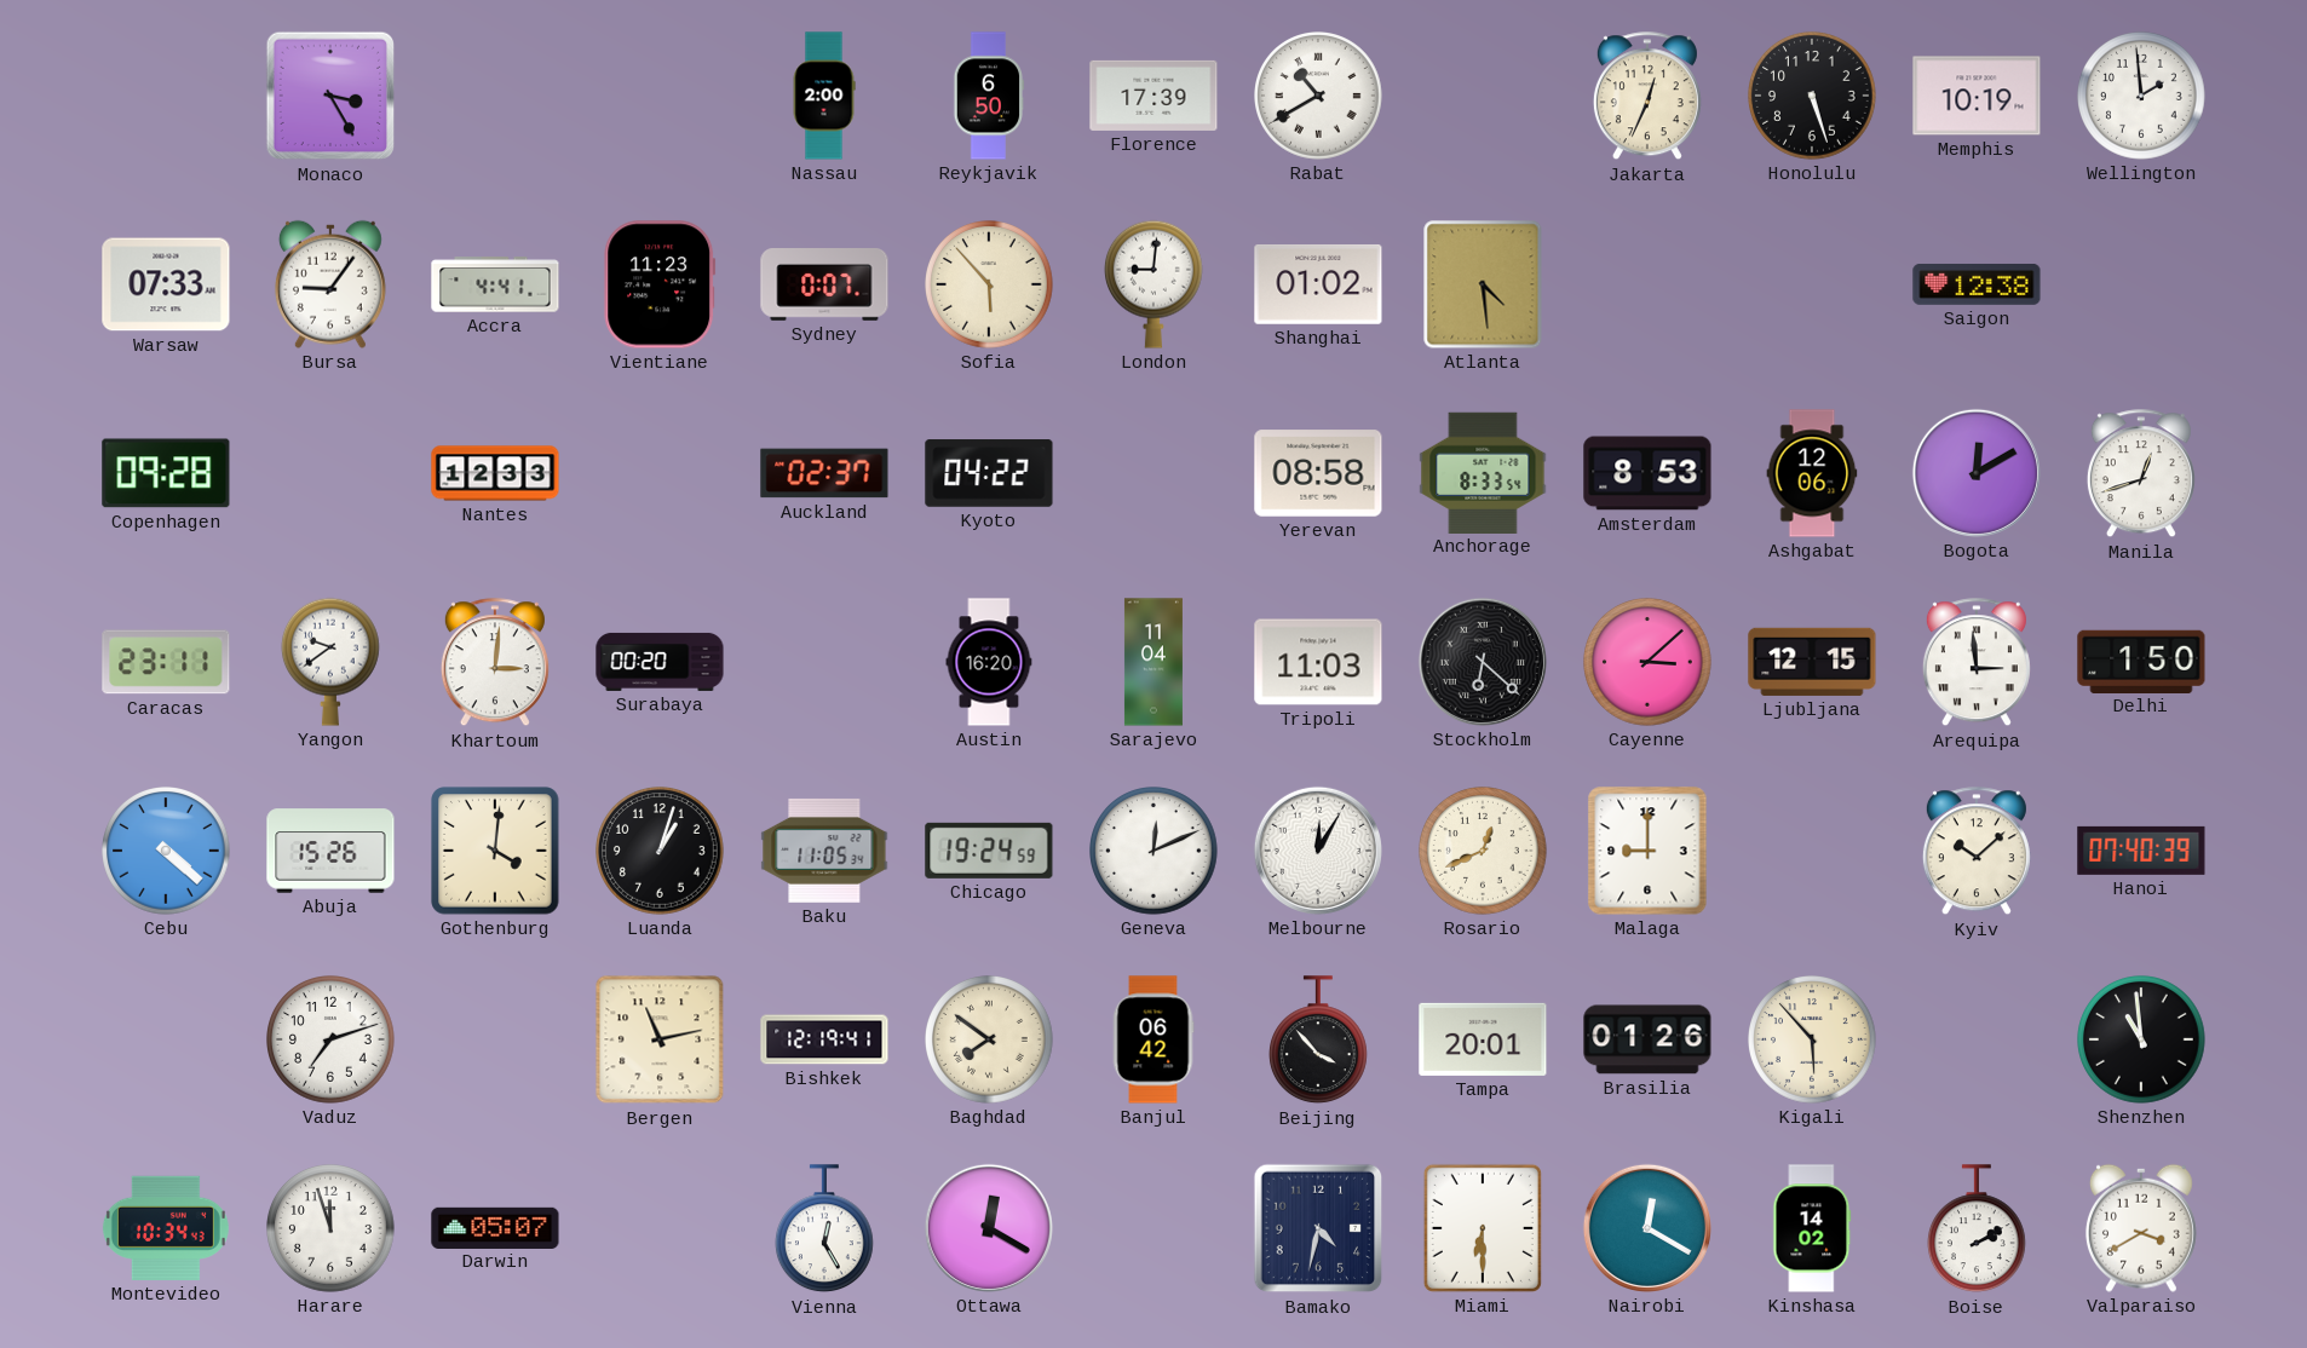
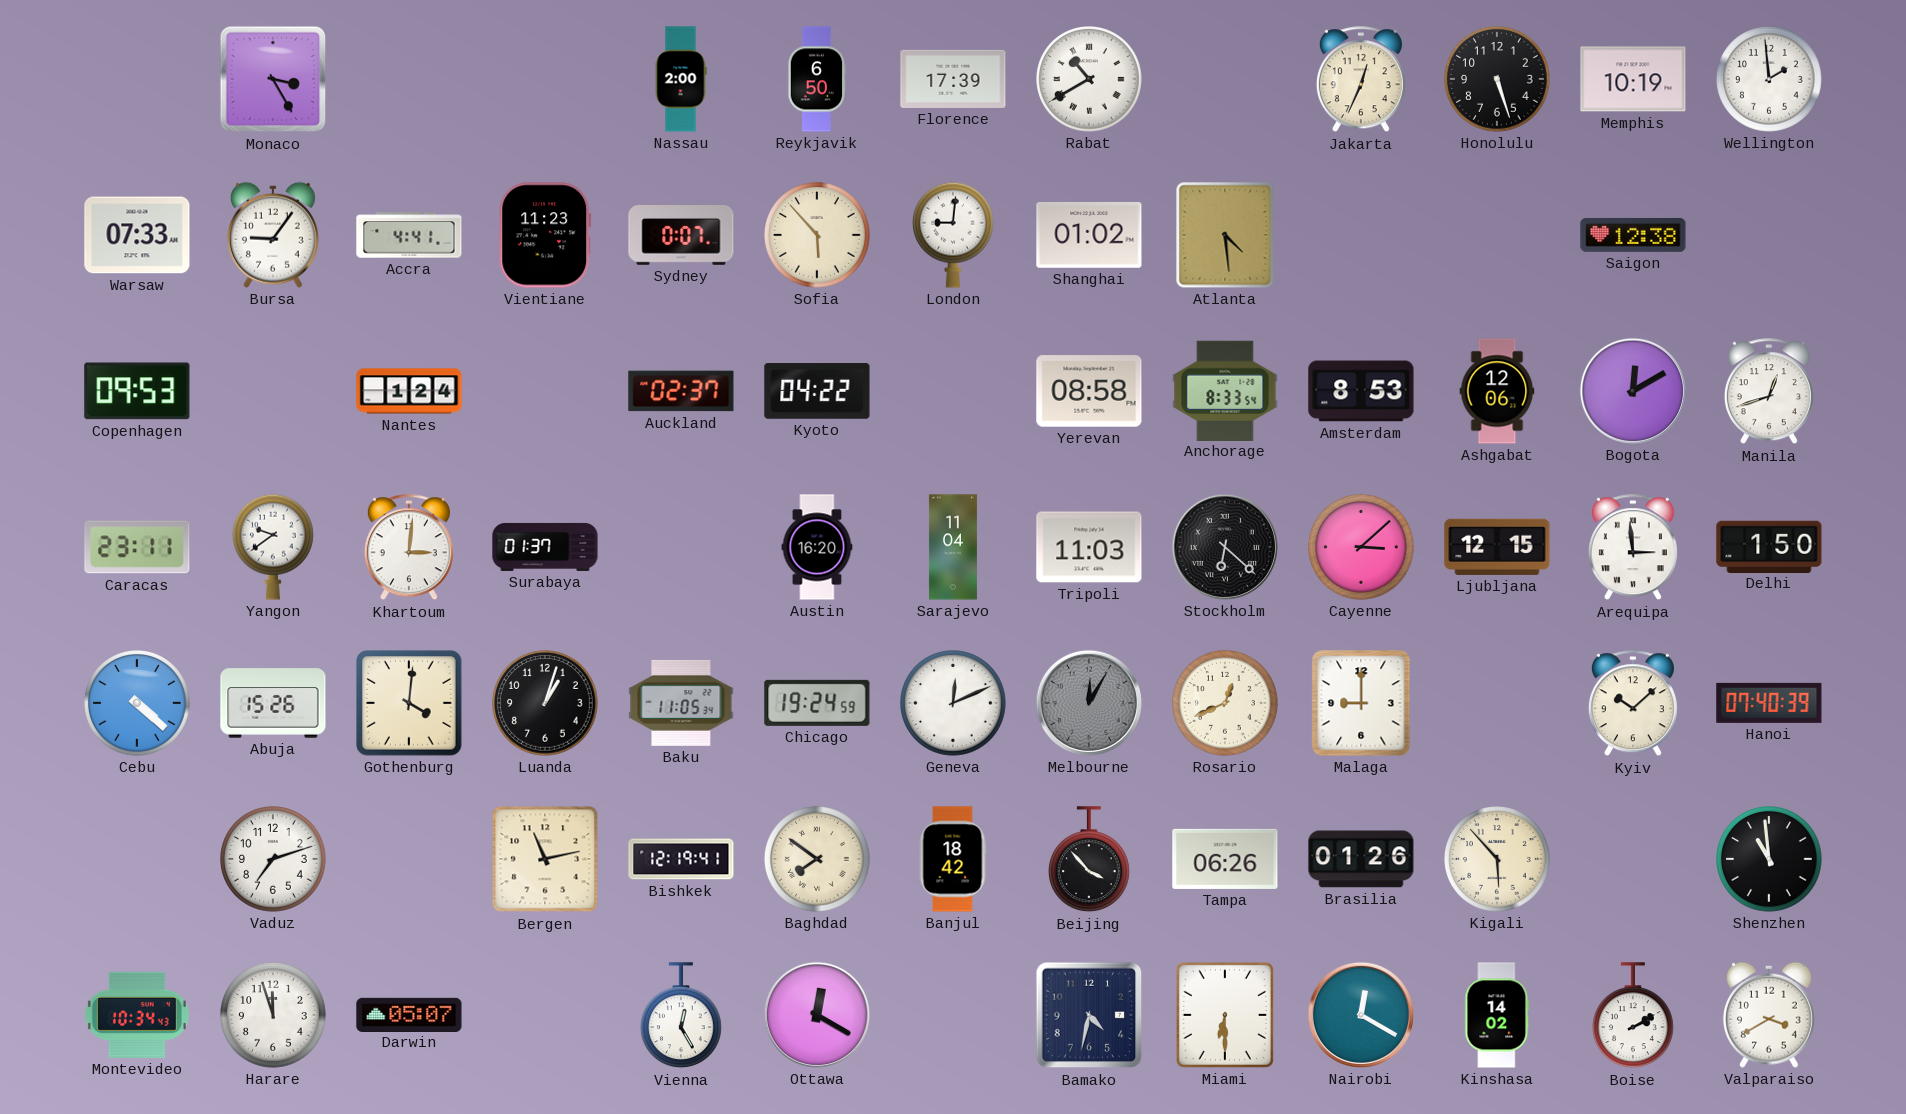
Copenhagen: 09:28 -> 09:53
Nantes: 12:33 -> 1:24
Surabaya: 00:20 -> 01:37
Melbourne dial: white -> grey
Banjul: 06:42 -> 18:42
Tampa: 20:01 -> 06:26
